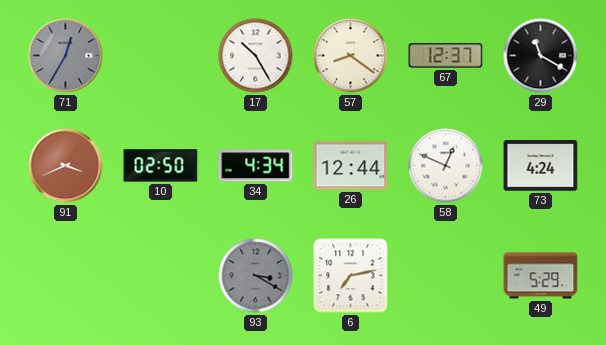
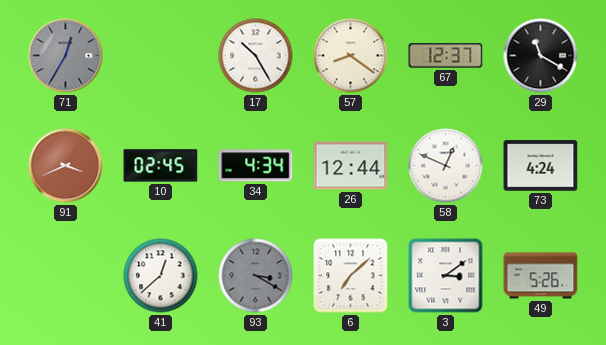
10: 02:50 -> 02:45
41: none -> 12:38
6: 7:13 -> 7:08
3: none -> 3:09
49: 5:29 -> 5:26
